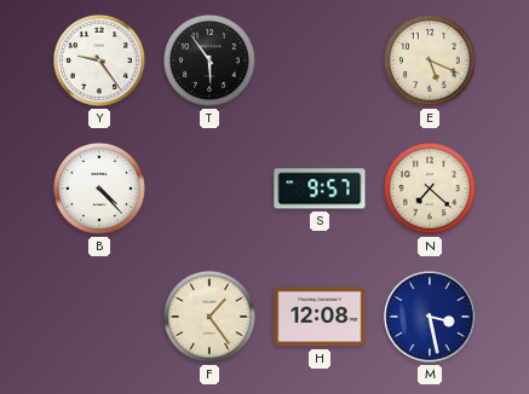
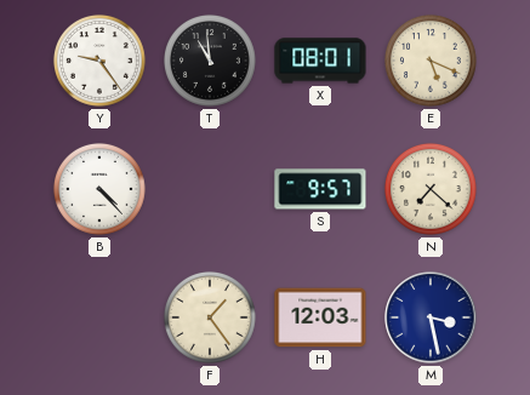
T: 5:54 -> 10:59
X: none -> 08:01
H: 12:08 -> 12:03
